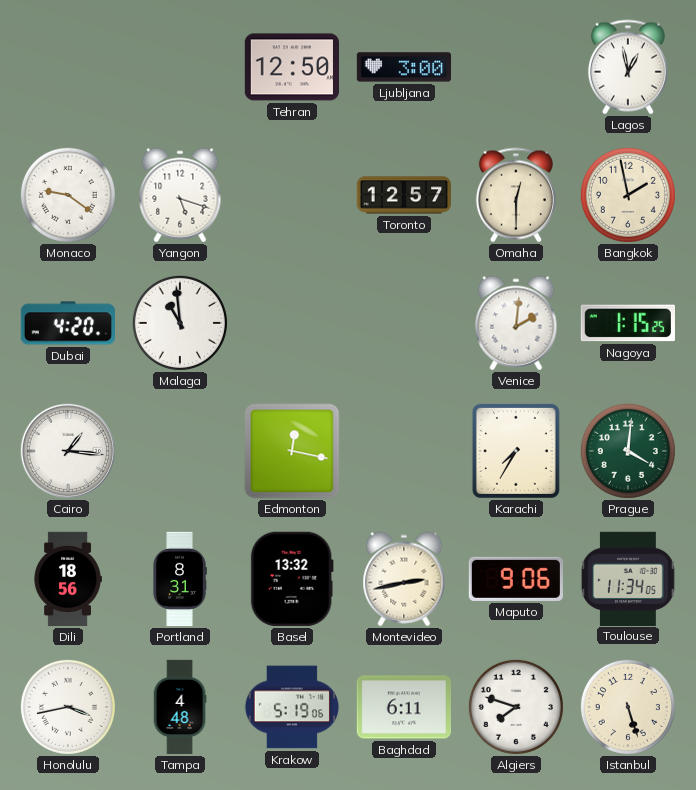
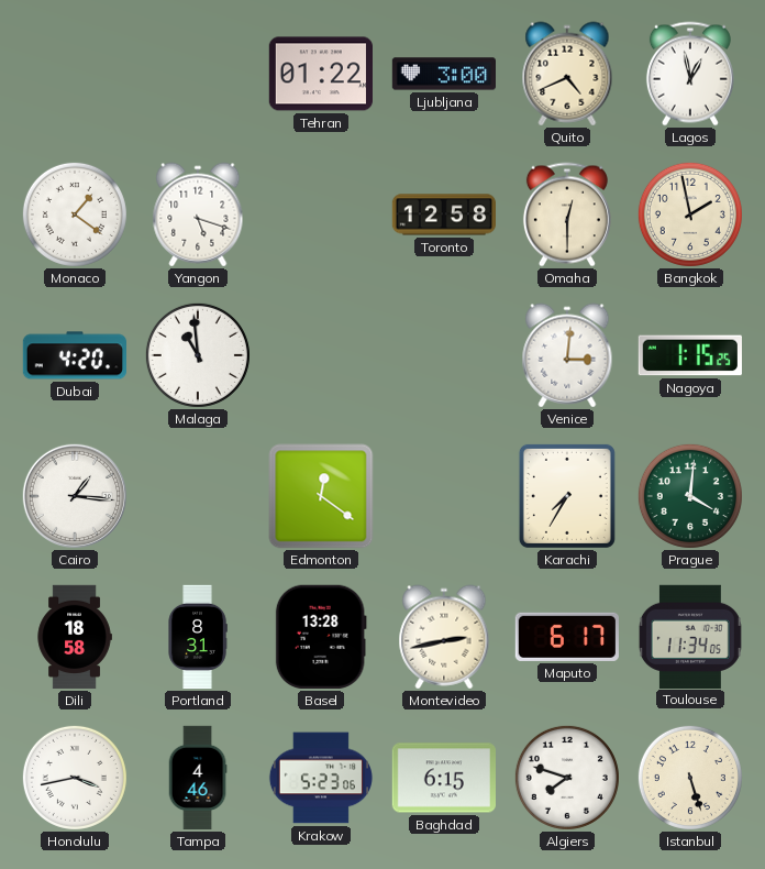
Tehran: 12:50 -> 01:22
Quito: none -> 4:41
Monaco: 9:21 -> 1:21
Toronto: 12:57 -> 12:58
Venice: 2:01 -> 3:01
Edmonton: 12:17 -> 12:21
Dili: 18:56 -> 18:58
Basel: 13:32 -> 13:28
Maputo: 9:06 -> 6:17
Tampa: 4:48 -> 4:46
Krakow: 5:19 -> 5:23
Baghdad: 6:11 -> 6:15
